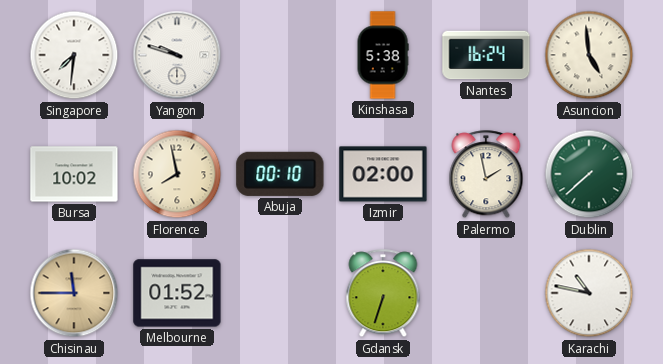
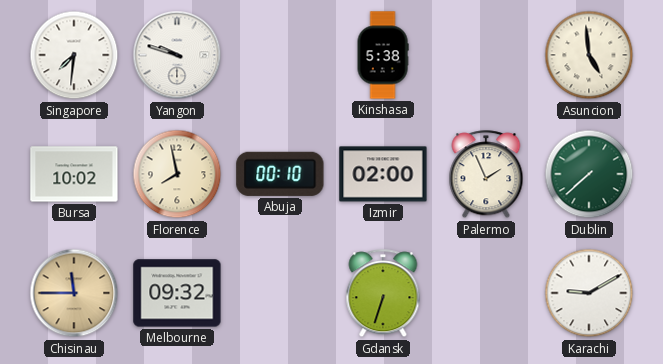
Nantes: 16:24 -> none
Palermo: 1:58 -> 1:56
Melbourne: 01:52 -> 09:32
Karachi: 10:47 -> 9:10
